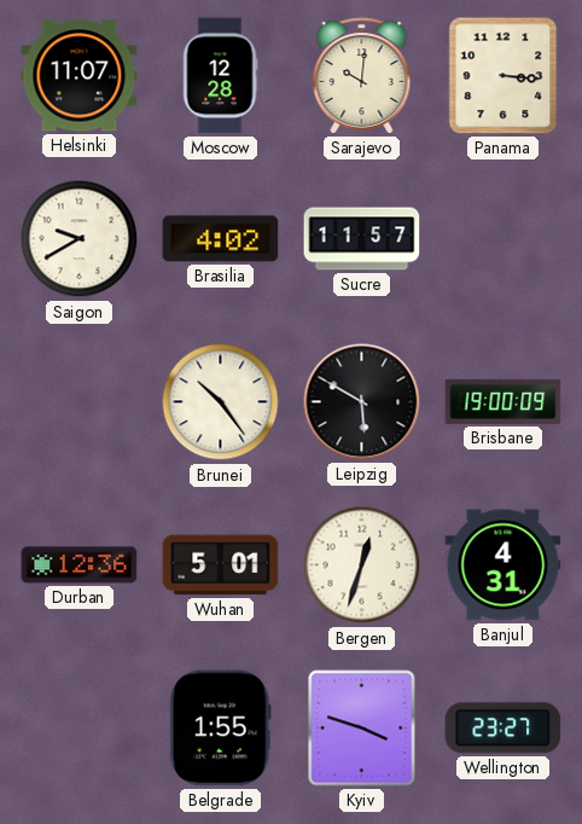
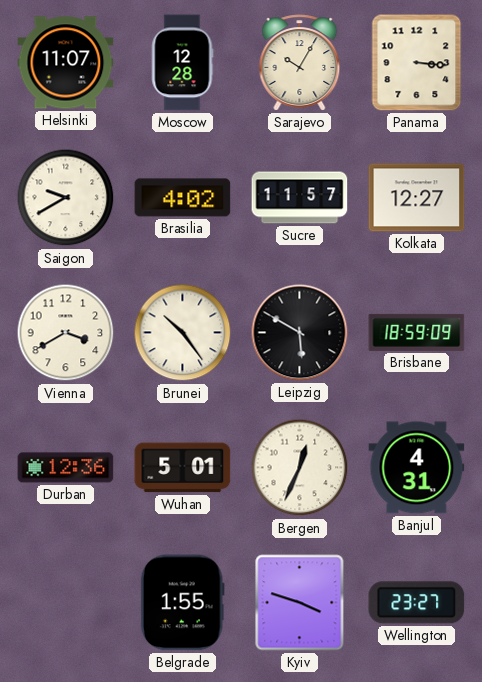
Sarajevo: 10:01 -> 10:05
Kolkata: none -> 12:27
Vienna: none -> 3:40
Brisbane: 19:00 -> 18:59
Bergen: 12:33 -> 12:34
